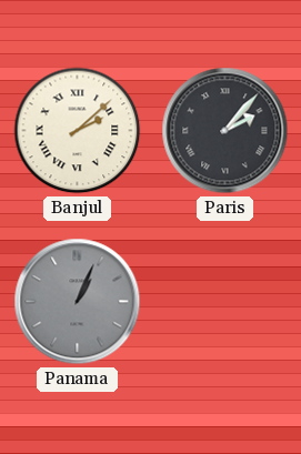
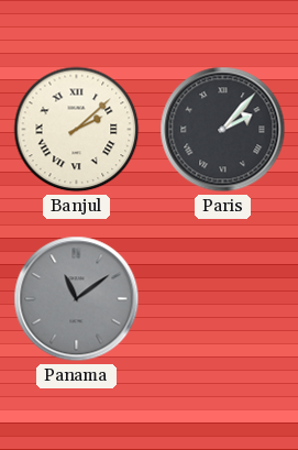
Panama: 1:04 -> 11:09
